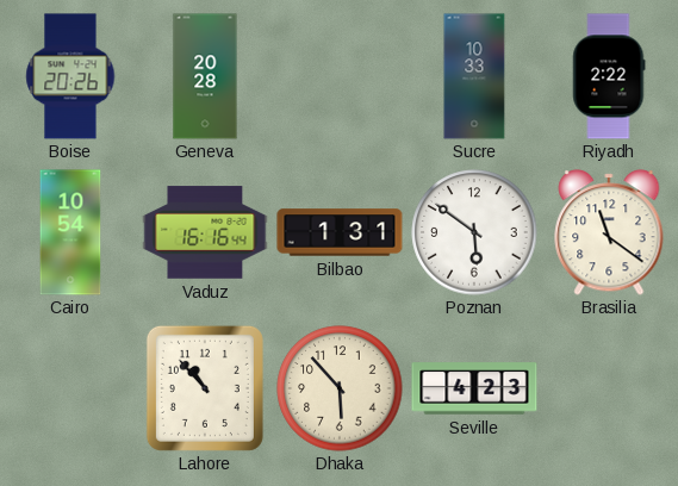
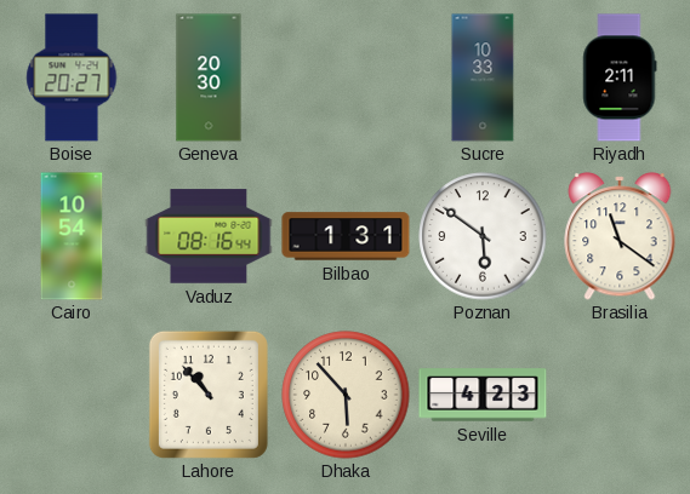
Boise: 20:26 -> 20:27
Geneva: 20:28 -> 20:30
Riyadh: 2:22 -> 2:11
Vaduz: 16:16 -> 08:16
